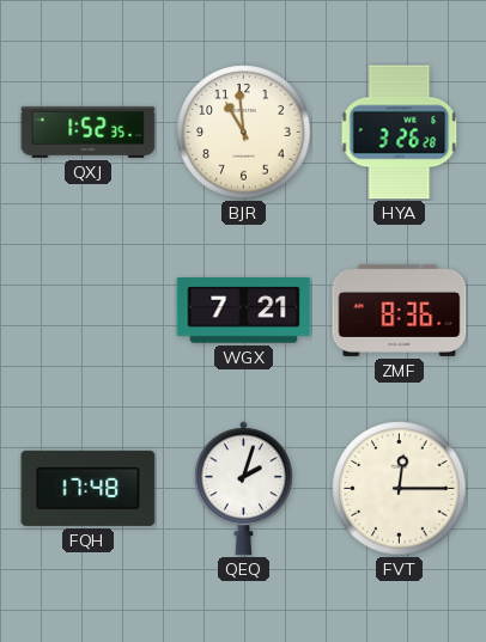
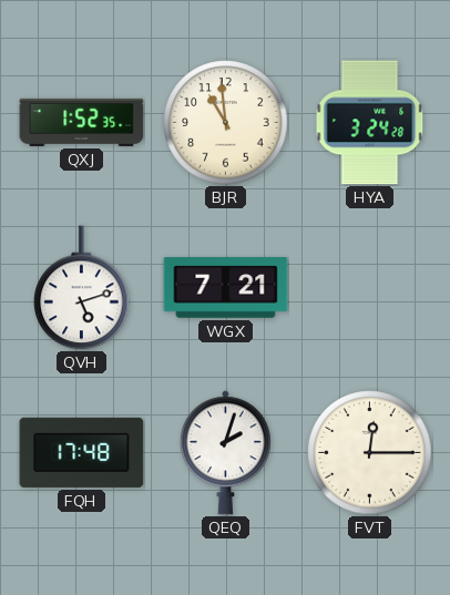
HYA: 3:26 -> 3:24
QVH: none -> 5:12
ZMF: 8:36 -> none
